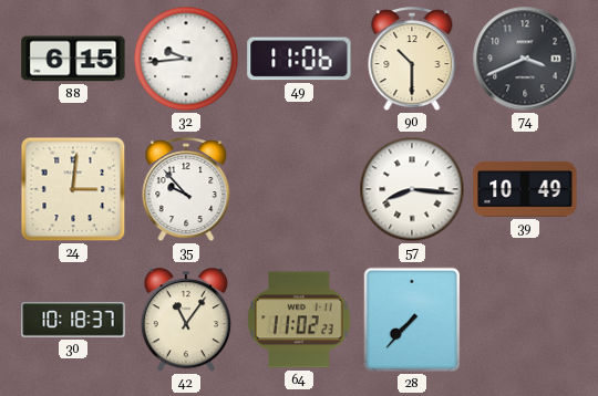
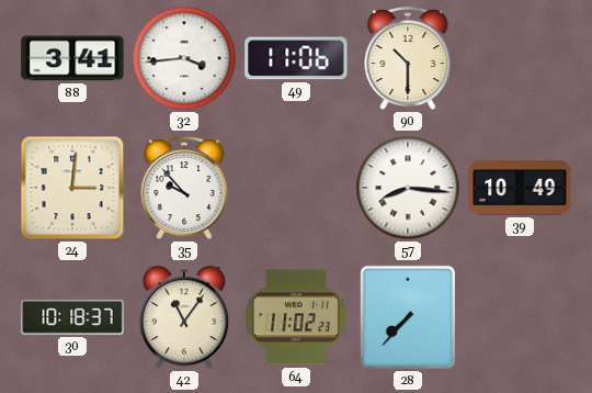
88: 6:15 -> 3:41
32: 9:44 -> 3:44
74: 3:41 -> none
